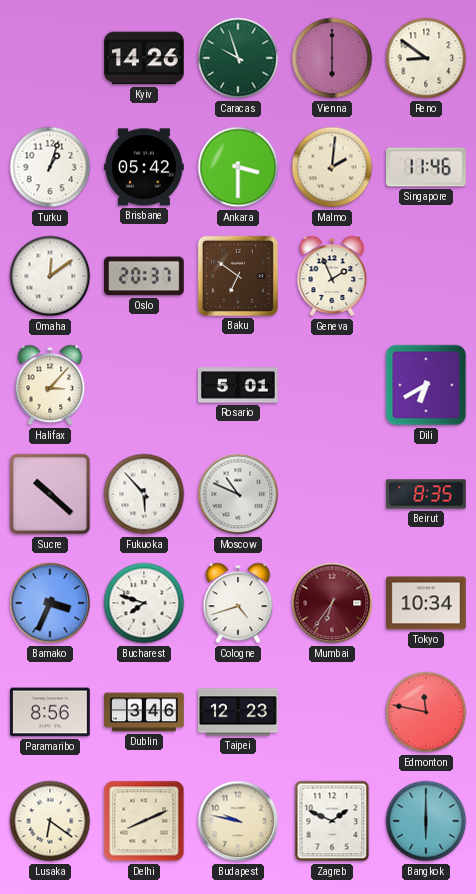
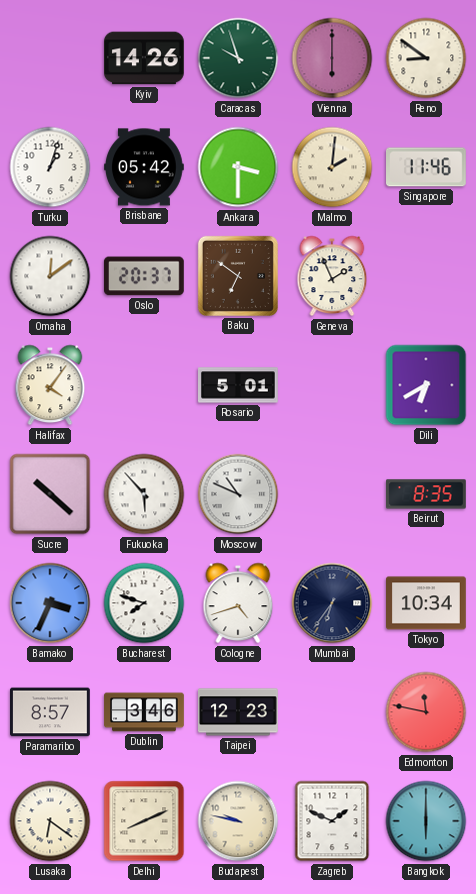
Halifax: 3:07 -> 4:06
Mumbai dial: burgundy -> navy
Paramaribo: 8:56 -> 8:57
